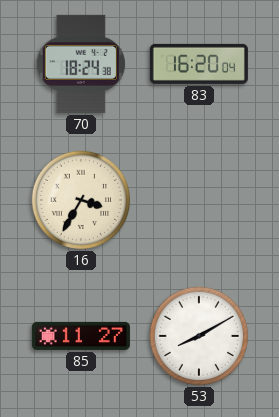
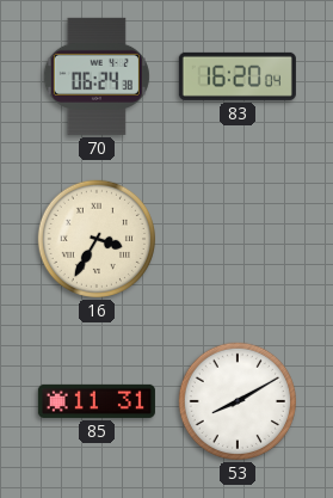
70: 18:24 -> 06:24
85: 11:27 -> 11:31
